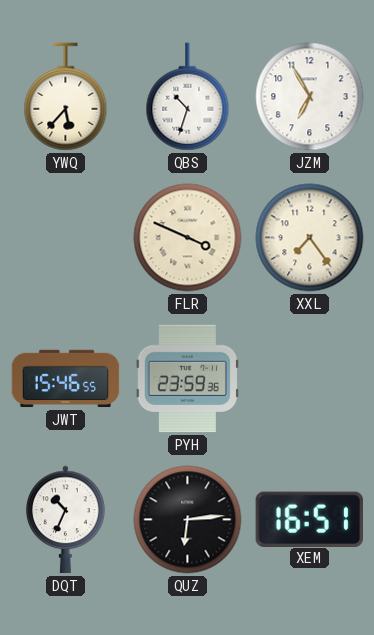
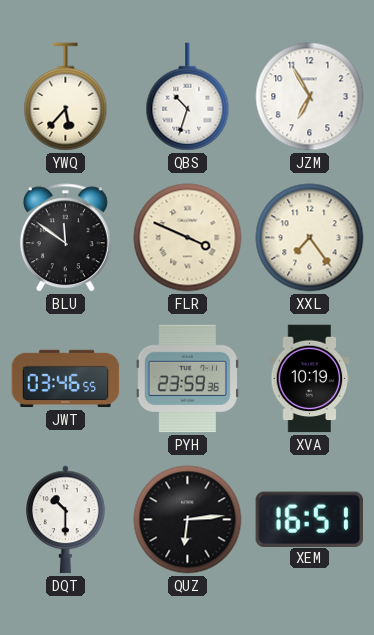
BLU: none -> 11:51
JWT: 15:46 -> 03:46
XVA: none -> 10:19
DQT: 10:34 -> 10:30
